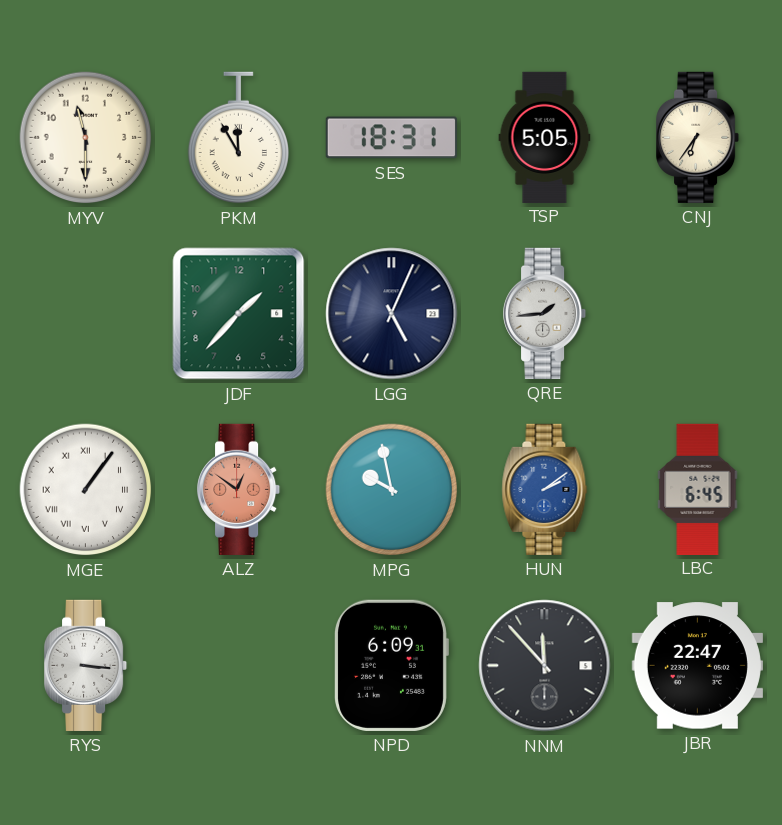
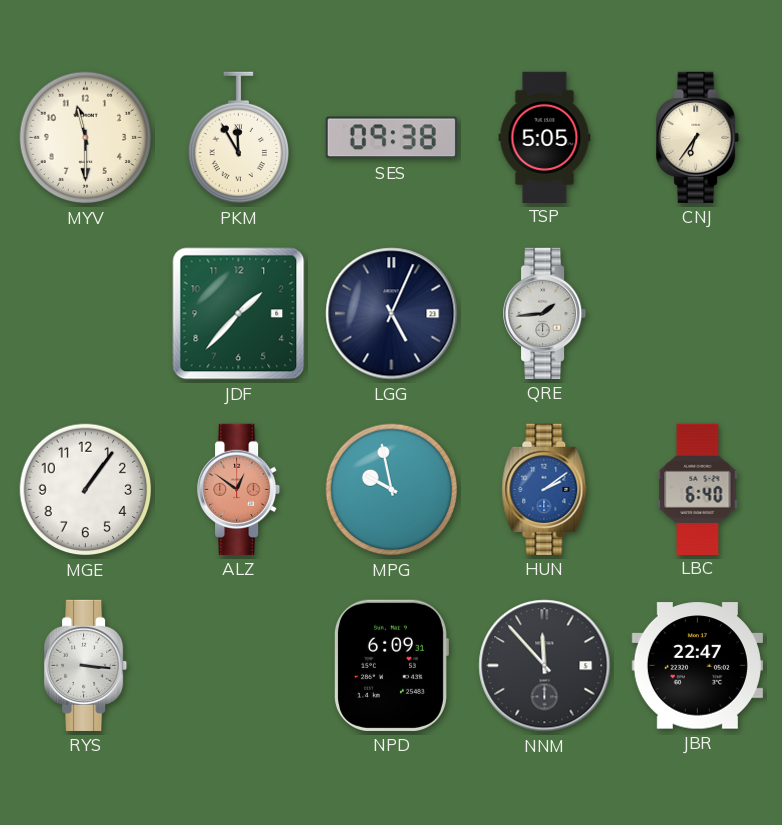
SES: 18:31 -> 09:38
MGE numerals: Roman -> Arabic
LBC: 6:45 -> 6:40
